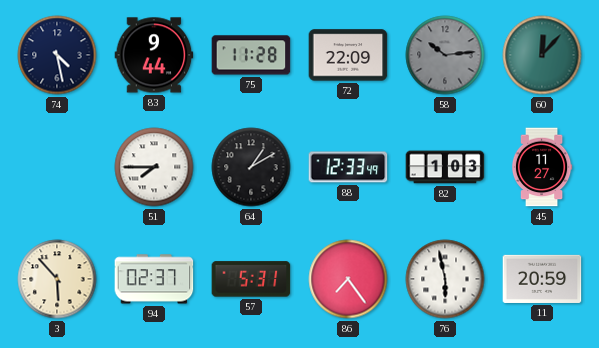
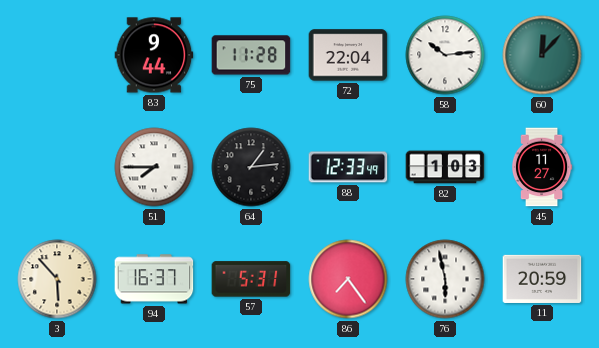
74: 4:28 -> none
72: 22:09 -> 22:04
58 dial: grey -> white
64: 1:10 -> 1:14
94: 02:37 -> 16:37
